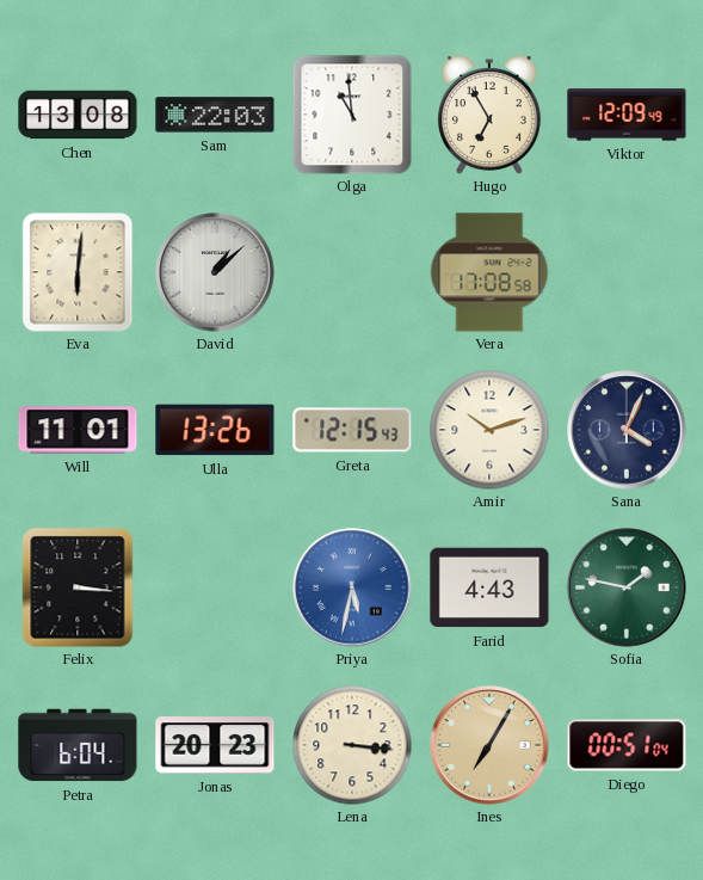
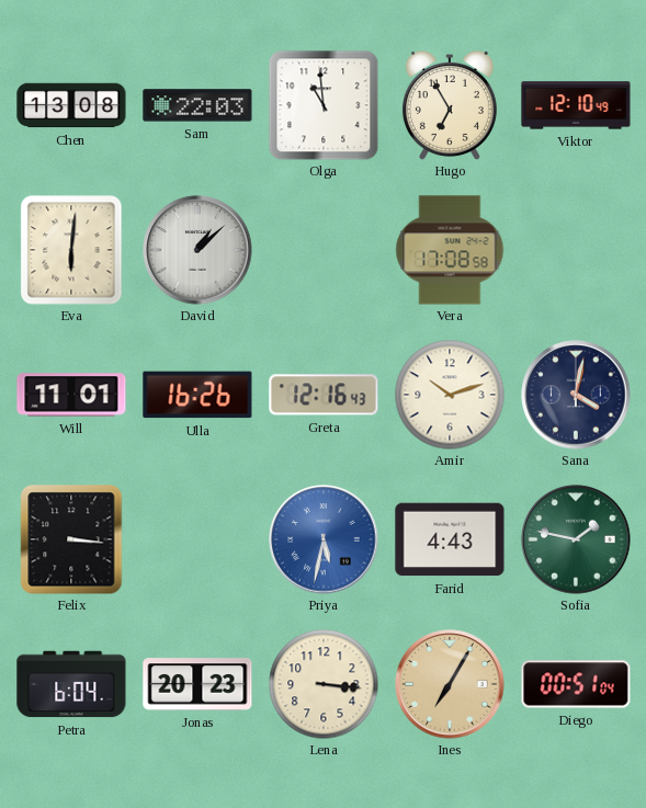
Viktor: 12:09 -> 12:10
Ulla: 13:26 -> 16:26
Greta: 12:15 -> 12:16
Sana: 4:04 -> 4:02
